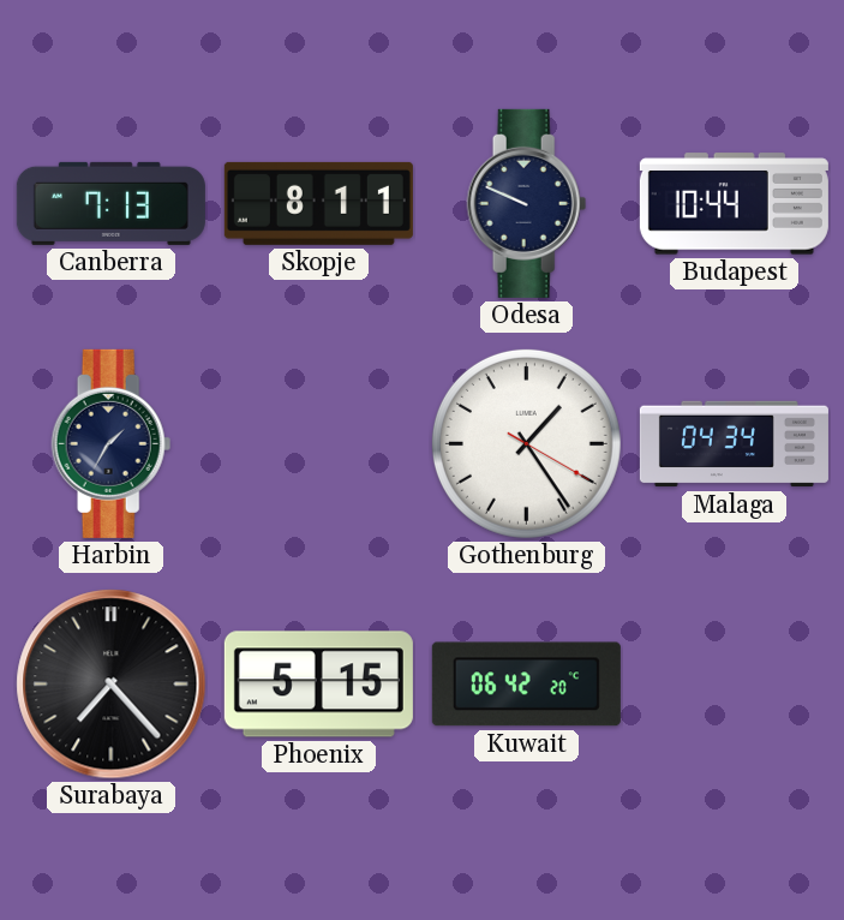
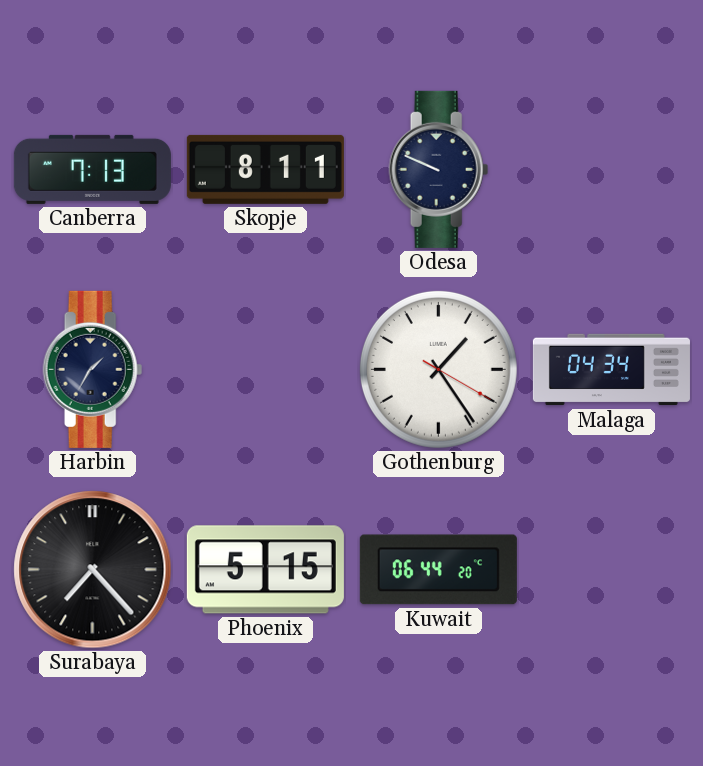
Budapest: 10:44 -> none
Kuwait: 06:42 -> 06:44
